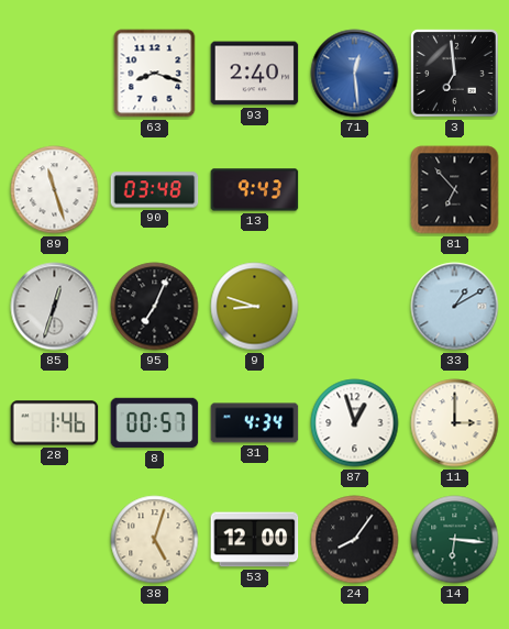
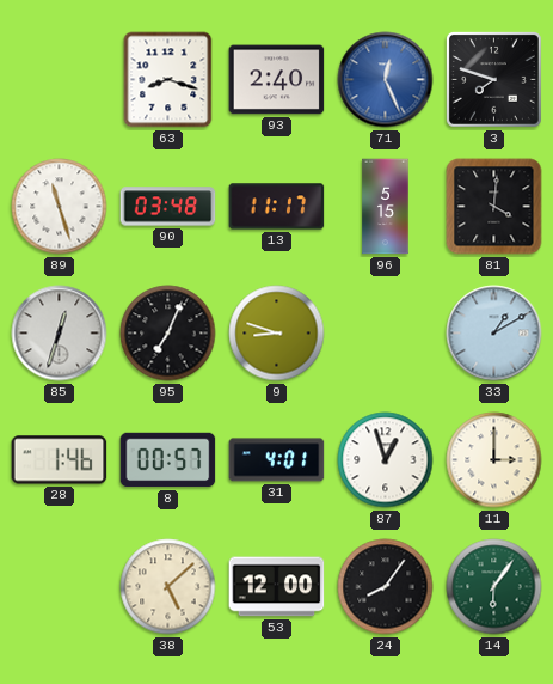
71: 12:29 -> 12:26
3: 6:59 -> 7:48
13: 9:43 -> 11:17
96: none -> 5:15
81: 6:53 -> 4:01
31: 4:34 -> 4:01
38: 5:03 -> 5:08
14: 6:16 -> 6:06
